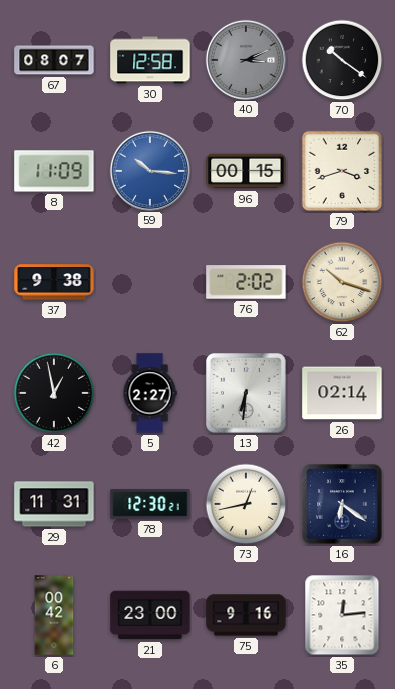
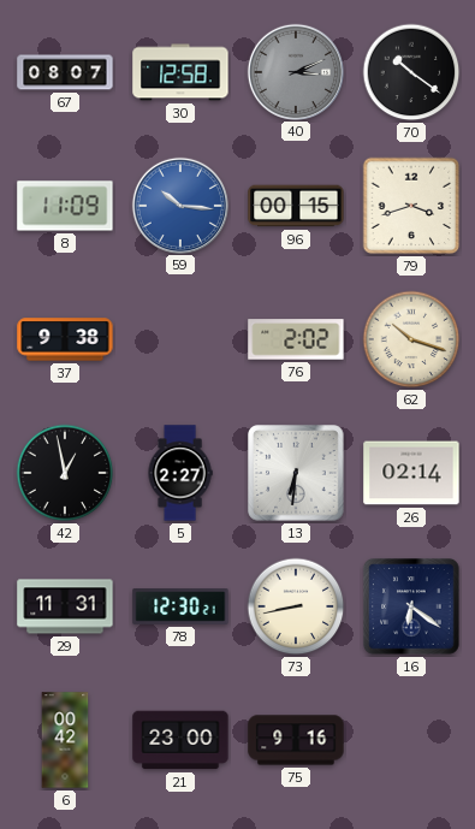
73: 12:43 -> 8:43
35: 12:14 -> none
